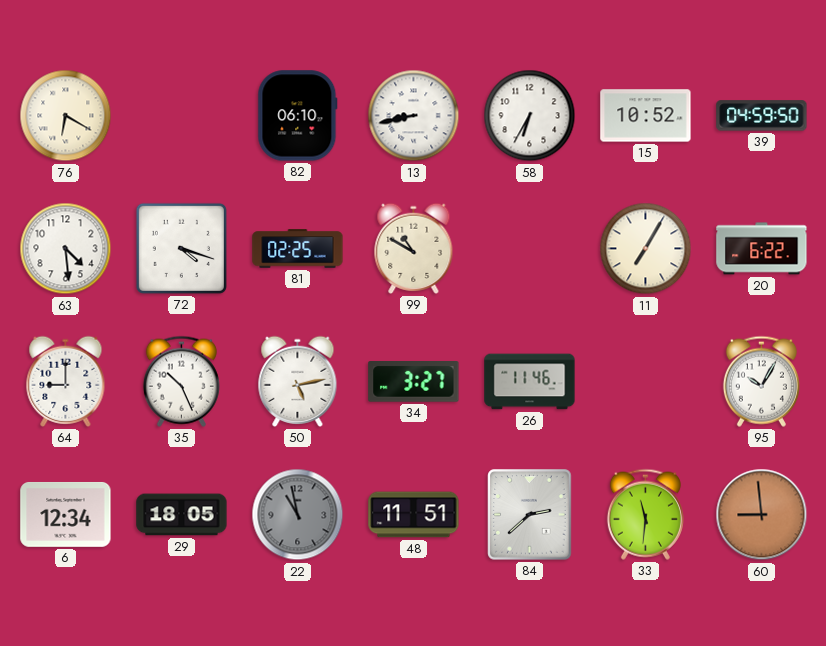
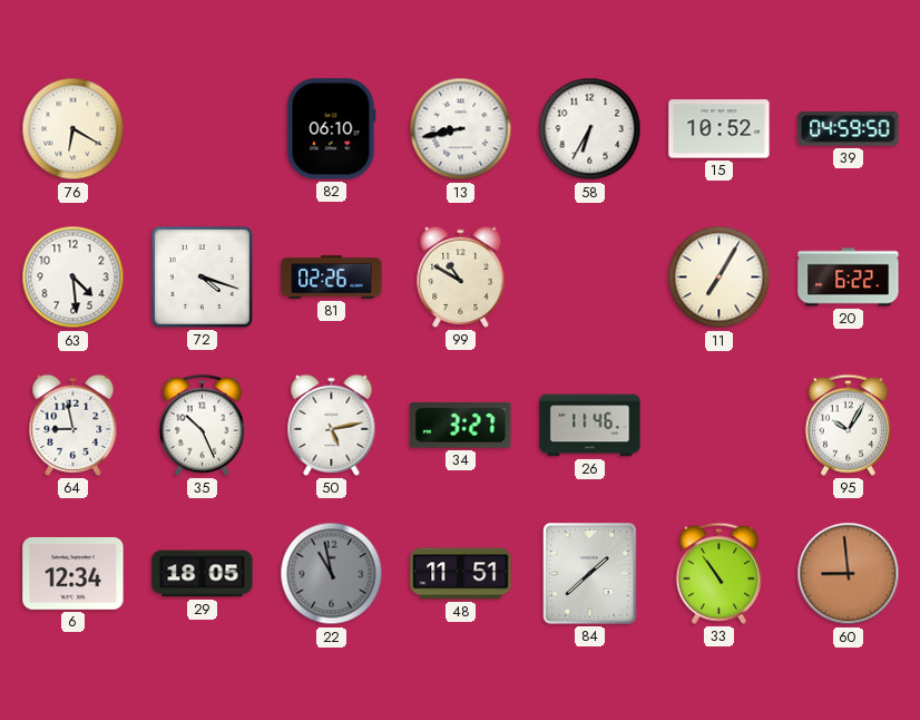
81: 02:25 -> 02:26
64: 9:00 -> 8:58
84: 2:38 -> 1:38
33: 11:31 -> 10:54
